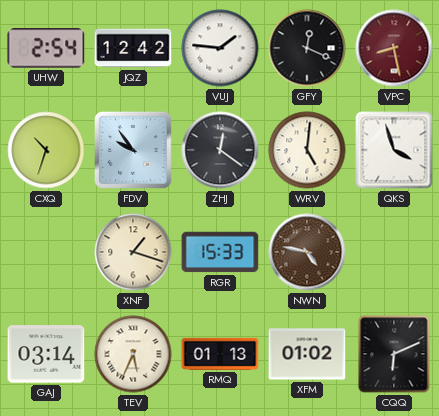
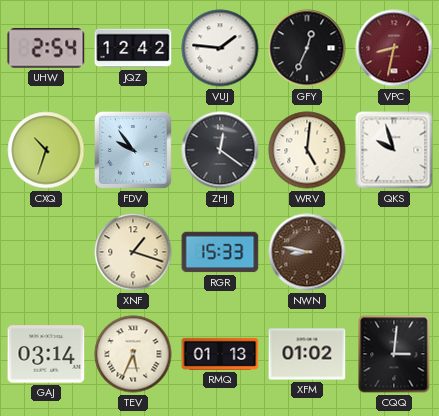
GFY: 12:19 -> 12:34
VPC: 8:28 -> 8:32
QKS: 3:57 -> 9:57
NWN: 4:47 -> 8:47
CQQ: 6:11 -> 3:01
